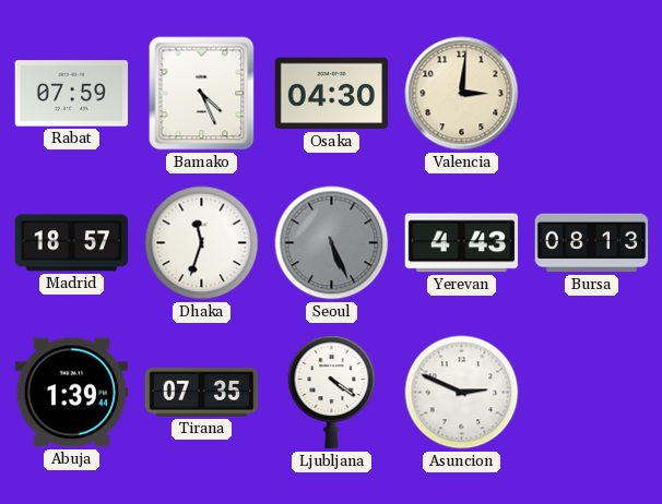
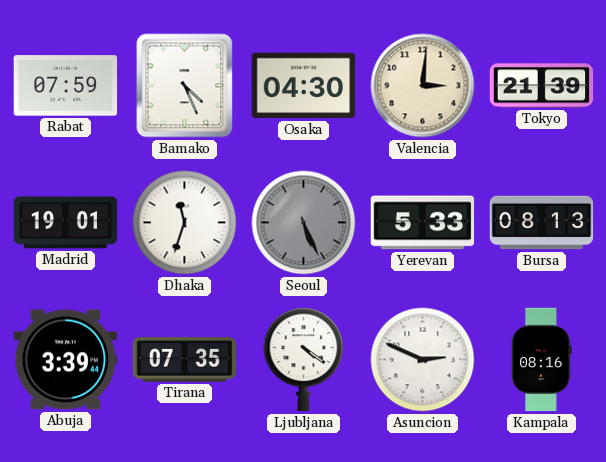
Tokyo: none -> 21:39
Madrid: 18:57 -> 19:01
Yerevan: 4:43 -> 5:33
Abuja: 1:39 -> 3:39
Kampala: none -> 08:16
